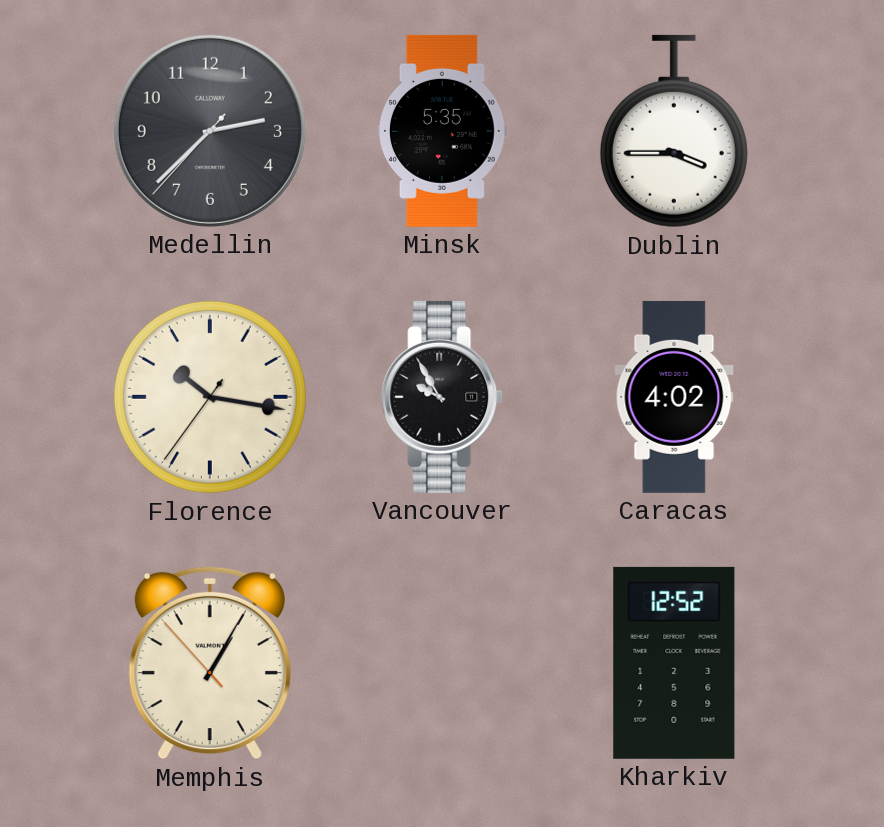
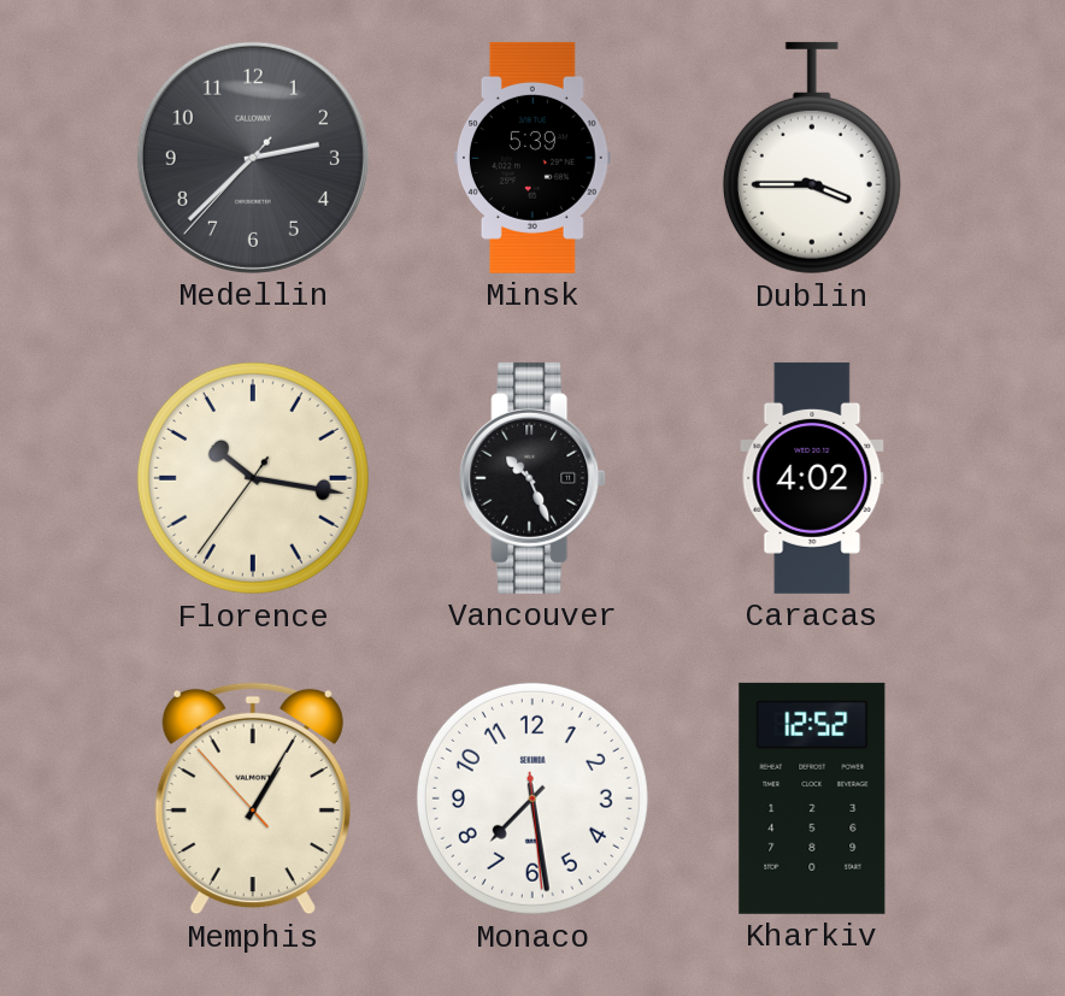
Minsk: 5:35 -> 5:39
Vancouver: 9:55 -> 10:26
Monaco: none -> 7:28
